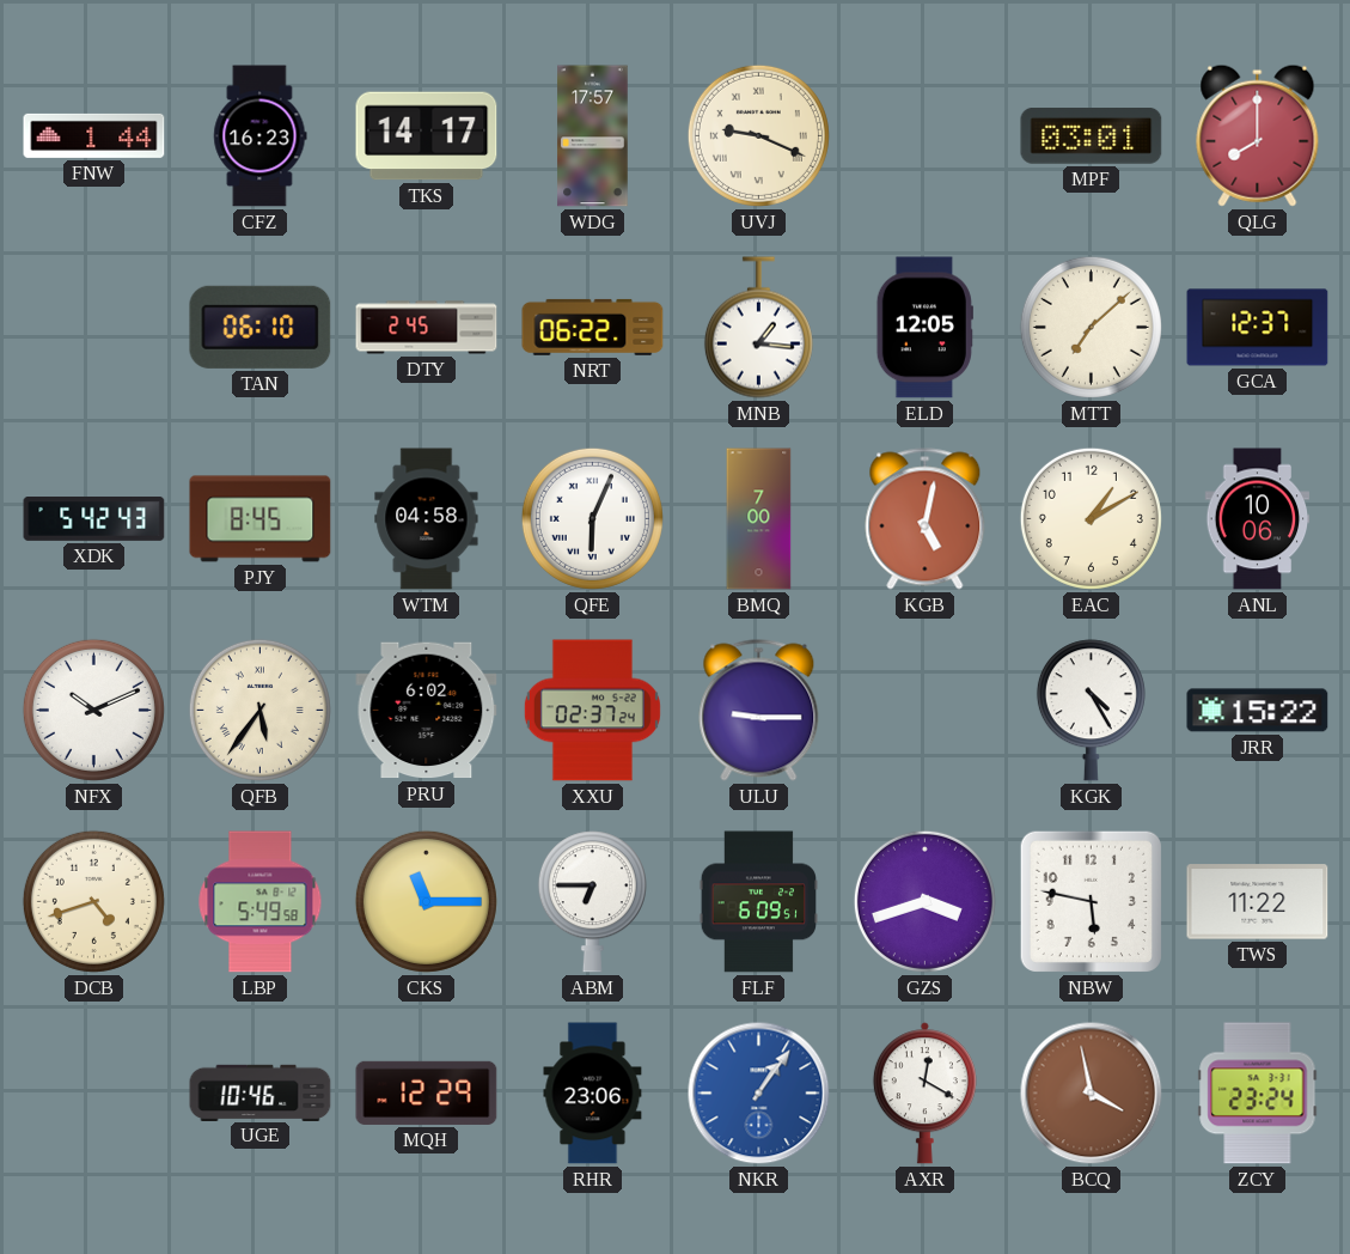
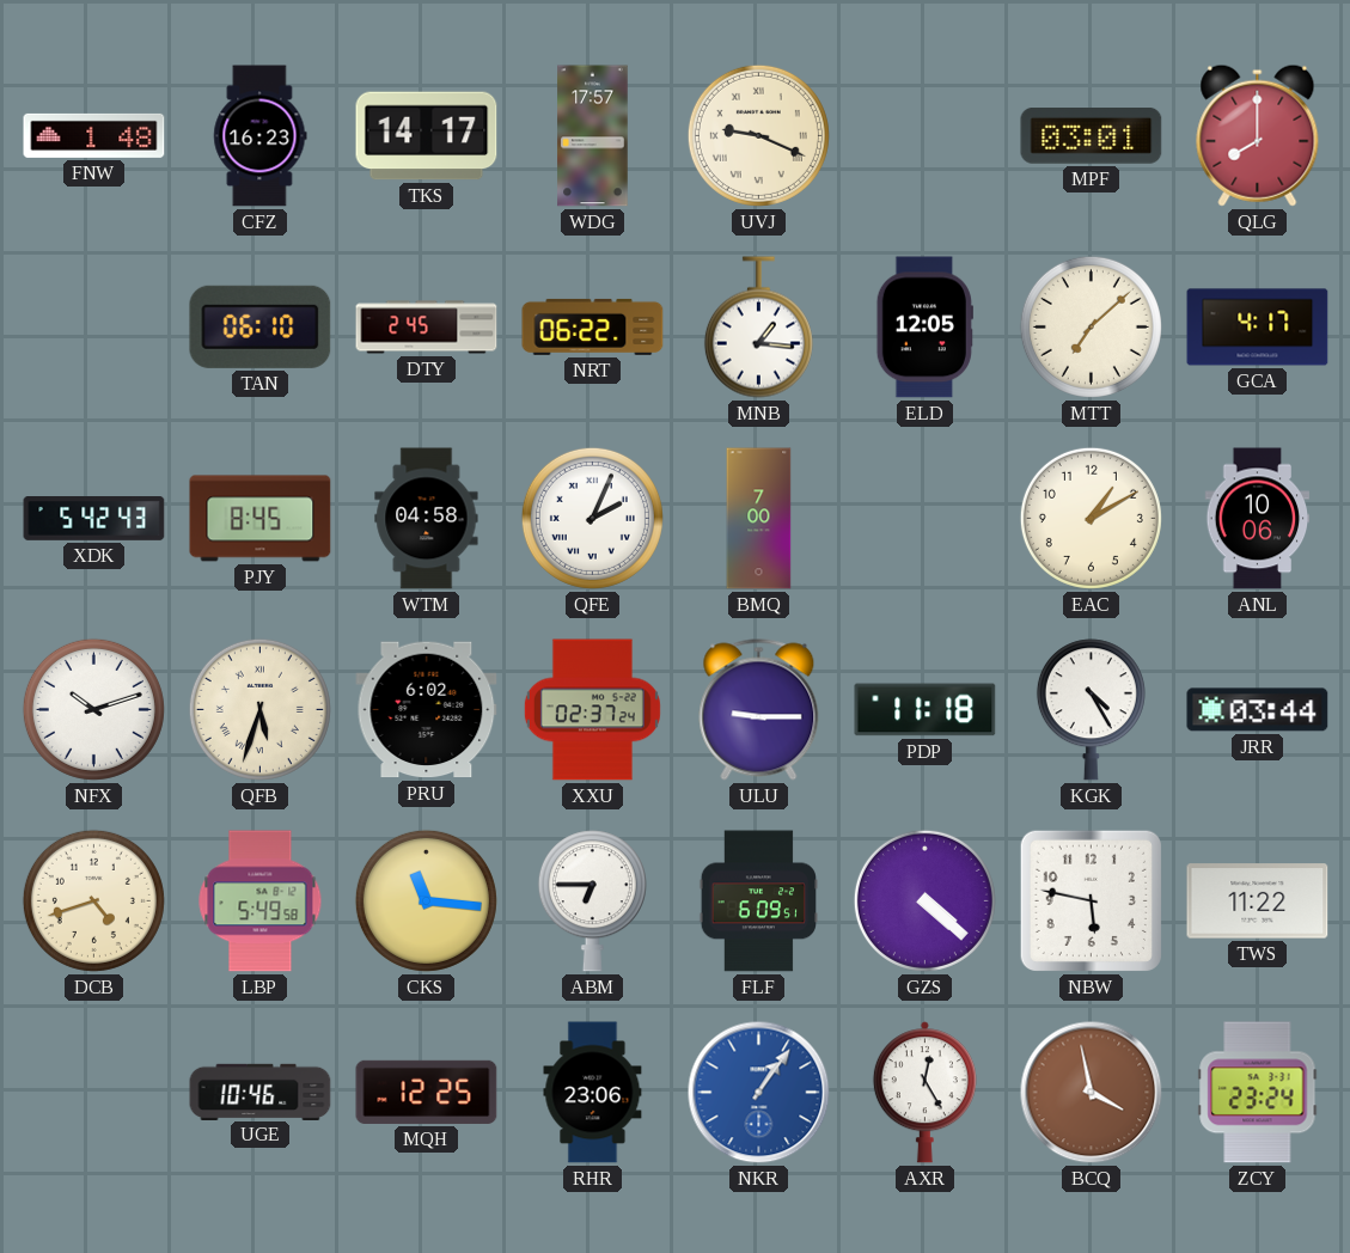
FNW: 1:44 -> 1:48
GCA: 12:37 -> 4:17
QFE: 6:04 -> 2:04
KGB: 5:02 -> none
NFX: 10:11 -> 10:12
QFB: 5:36 -> 5:33
PDP: none -> 11:18
JRR: 15:22 -> 03:44
CKS: 11:15 -> 11:16
GZS: 3:42 -> 4:22
MQH: 12:29 -> 12:25
AXR: 12:20 -> 12:25
